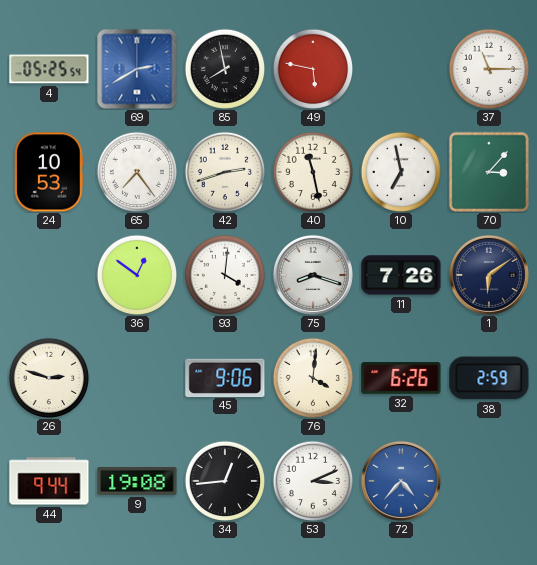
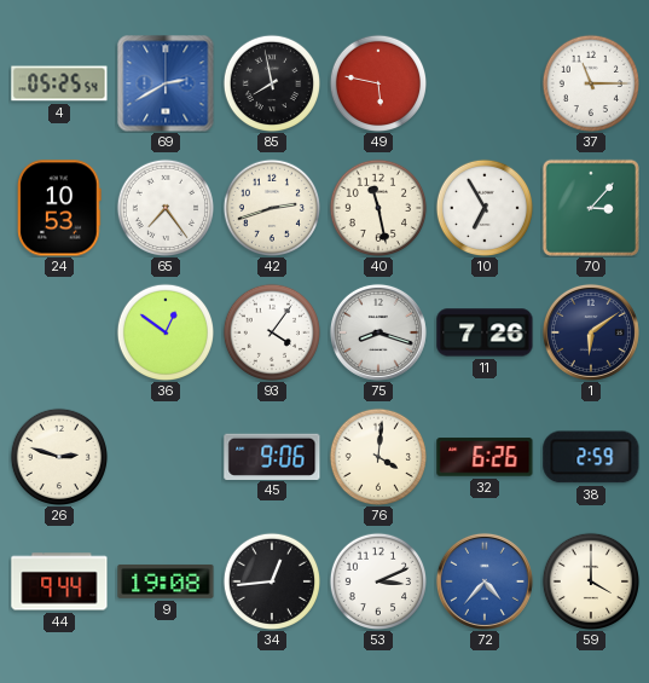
10: 6:58 -> 6:55
93: 4:01 -> 4:06
59: none -> 4:00
